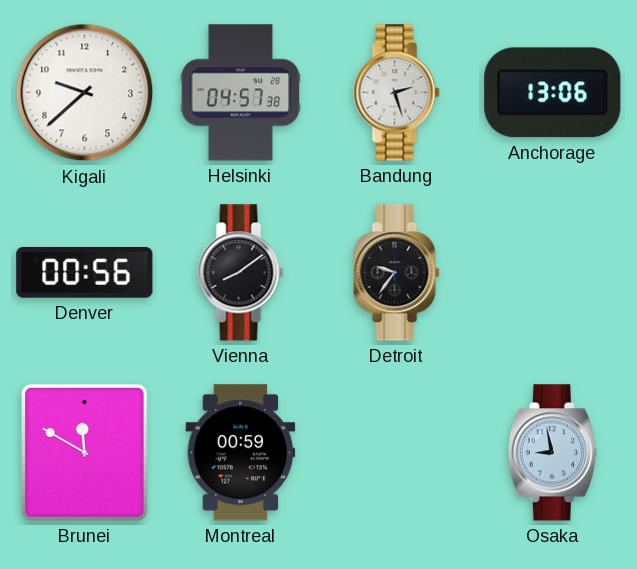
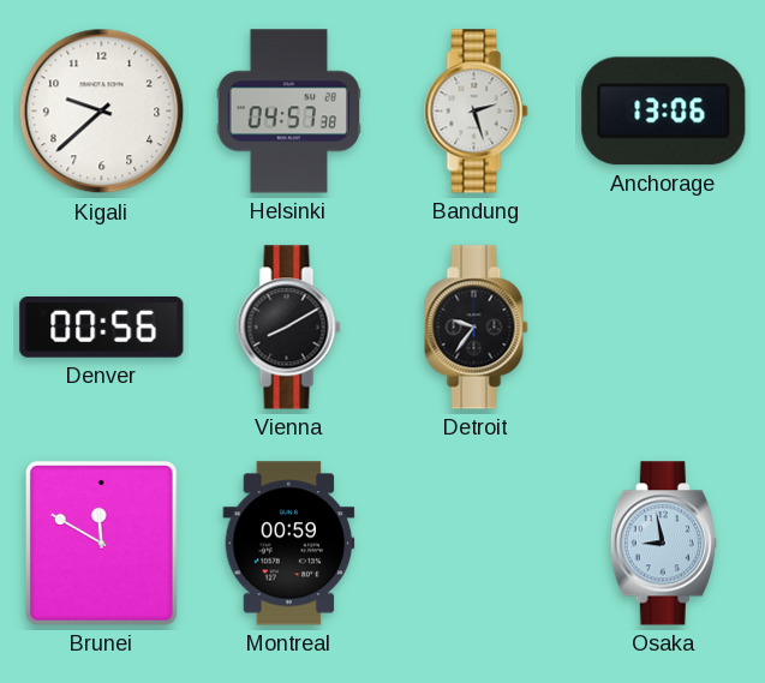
Vienna: 8:09 -> 8:10
